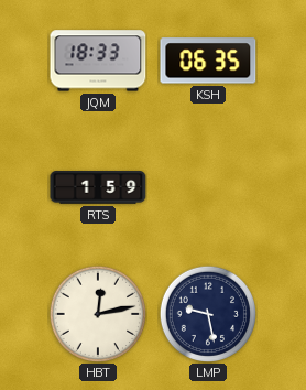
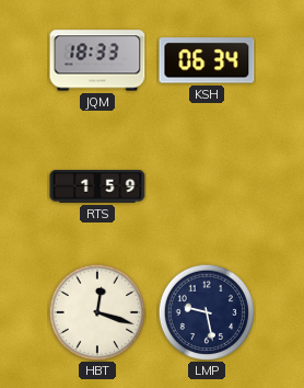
KSH: 06:35 -> 06:34
HBT: 12:13 -> 12:18
